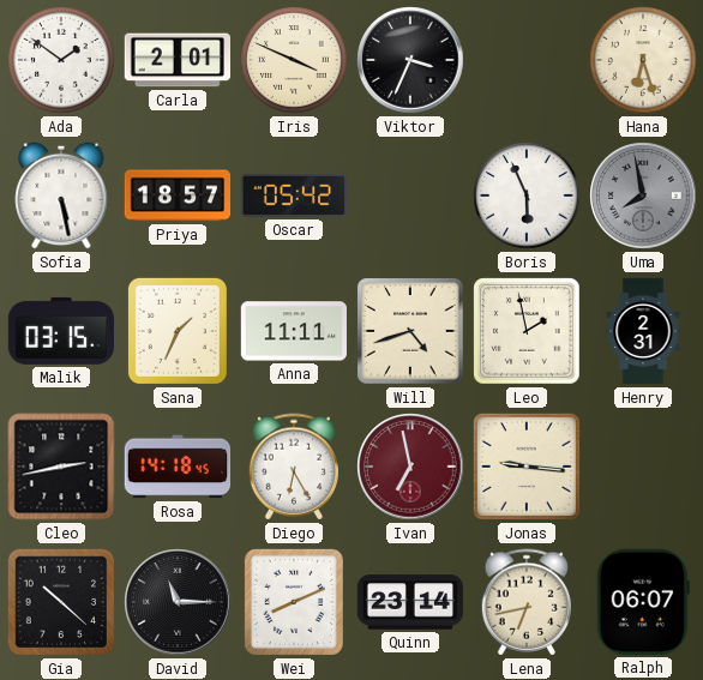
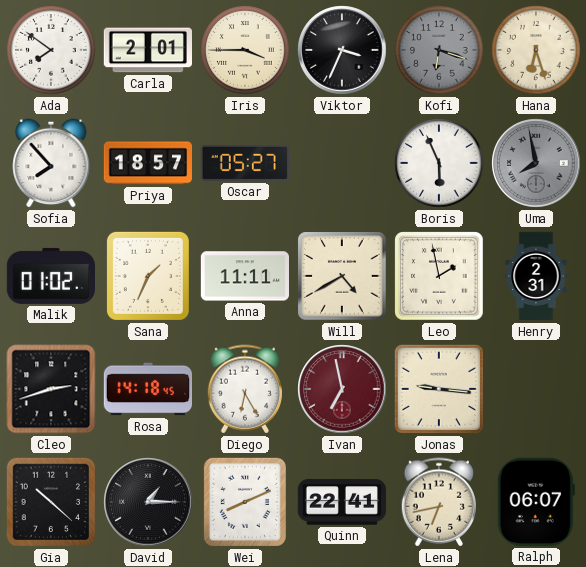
Ada: 1:51 -> 7:51
Iris: 3:49 -> 3:45
Kofi: none -> 6:18
Sofia: 5:28 -> 7:53
Oscar: 05:42 -> 05:27
Malik: 03:15 -> 01:02
Will: 4:42 -> 4:40
Cleo: 2:43 -> 2:42
David: 11:15 -> 1:15
Quinn: 23:14 -> 22:41
